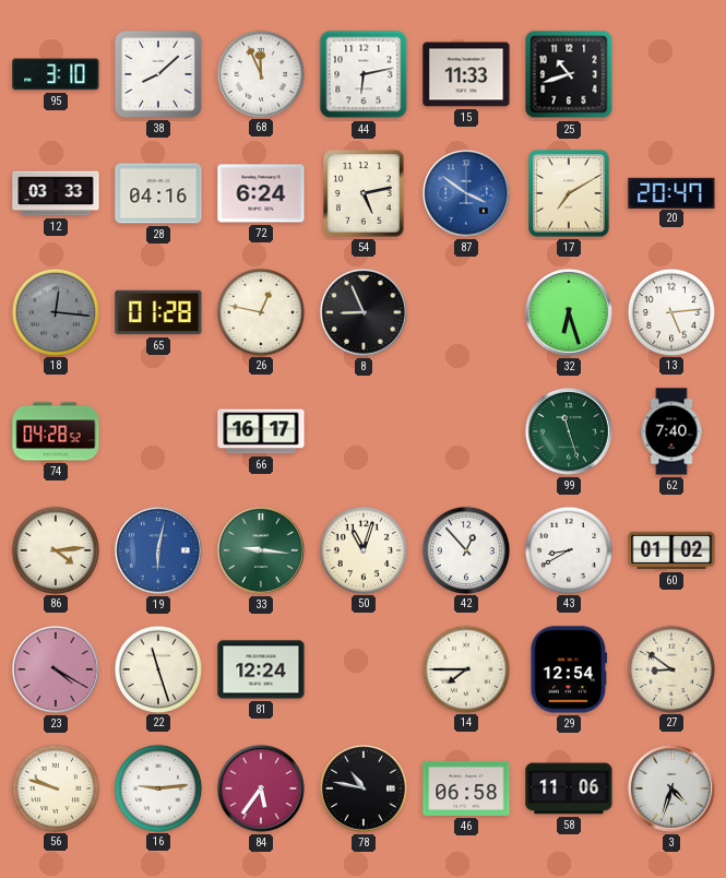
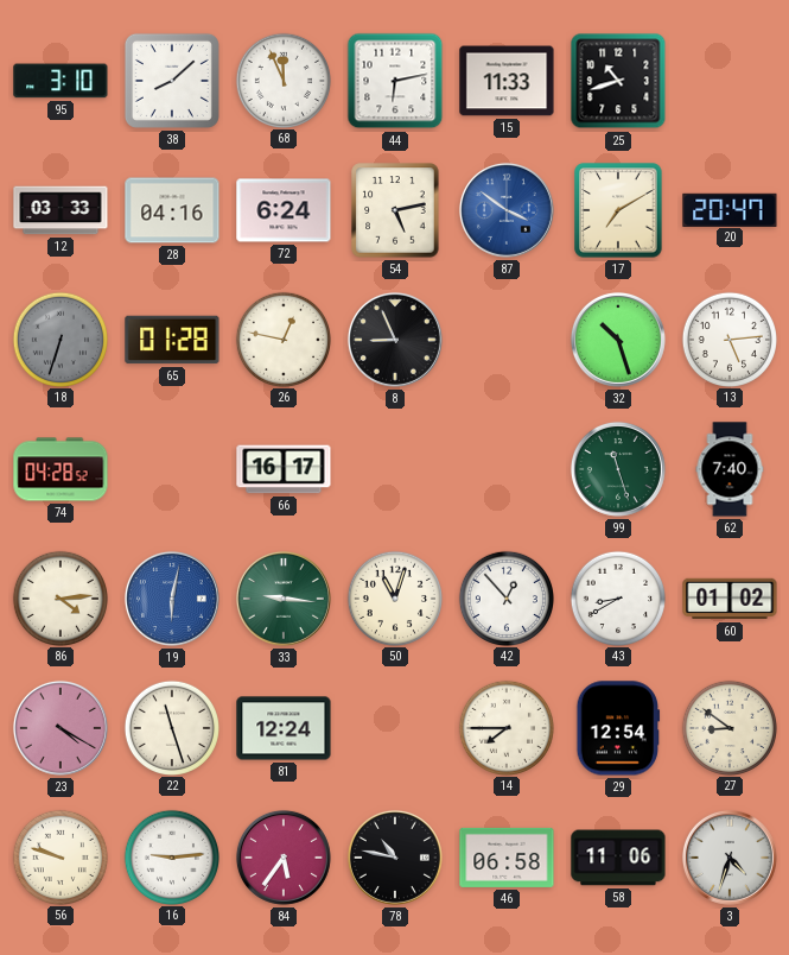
18: 12:16 -> 6:33
32: 6:27 -> 10:27
